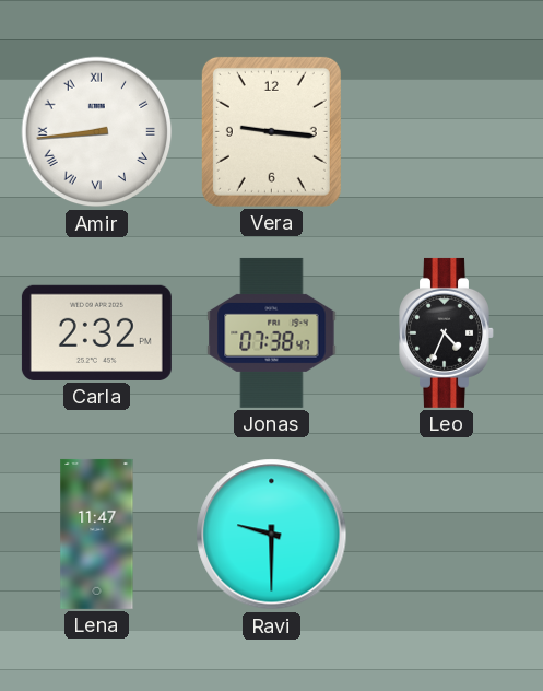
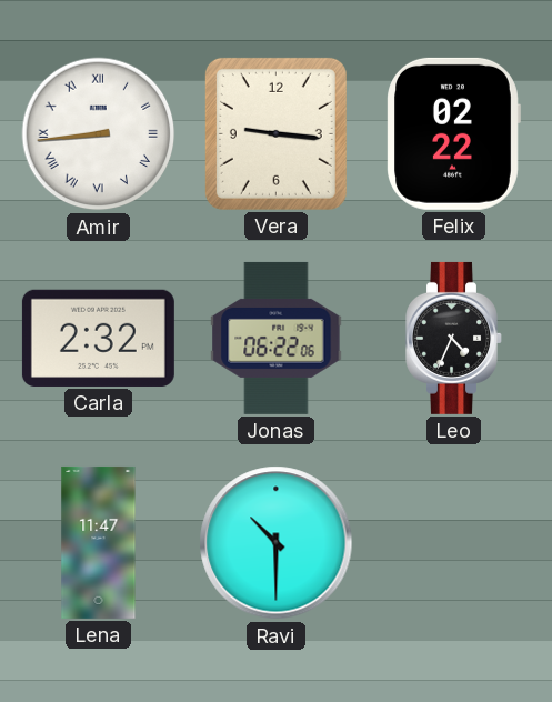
Felix: none -> 02:22
Jonas: 07:38 -> 06:22
Ravi: 9:30 -> 10:30
